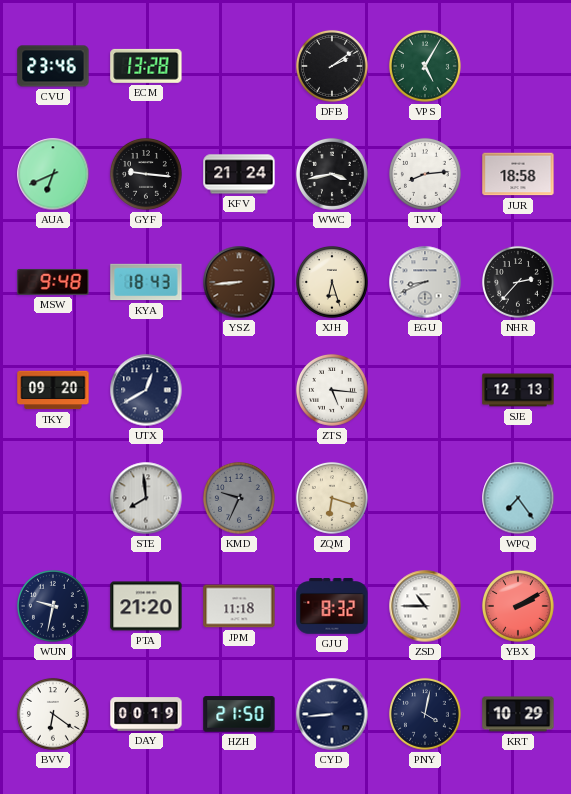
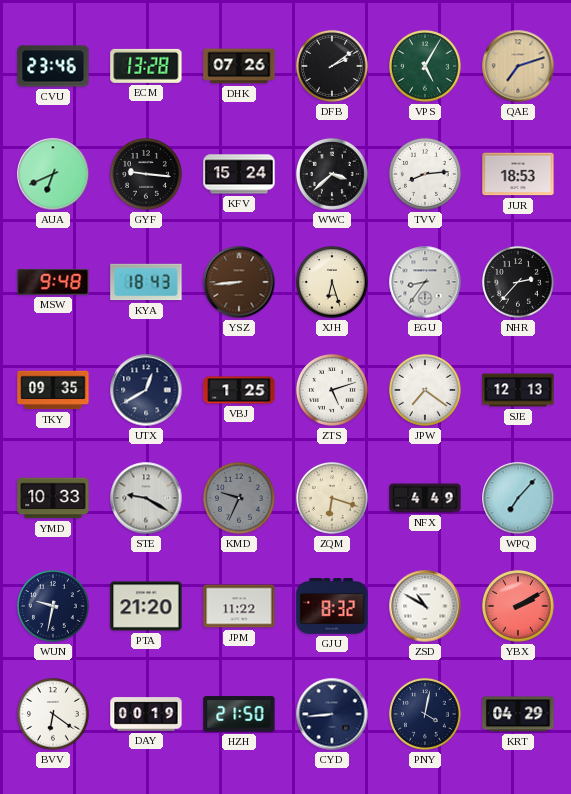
DHK: none -> 07:26
QAE: none -> 7:12
KFV: 21:24 -> 15:24
WWC: 3:43 -> 3:38
JUR: 18:58 -> 18:53
EGU: 8:41 -> 8:36
TKY: 09:20 -> 09:35
VBJ: none -> 1:25
ZTS: 5:16 -> 5:12
JPW: none -> 7:21
YMD: none -> 10:33
STE: 7:59 -> 9:20
NFX: none -> 4:49
WPQ: 7:24 -> 7:07
JPM: 11:18 -> 11:22
ZSD: 10:45 -> 10:50
KRT: 10:29 -> 04:29
